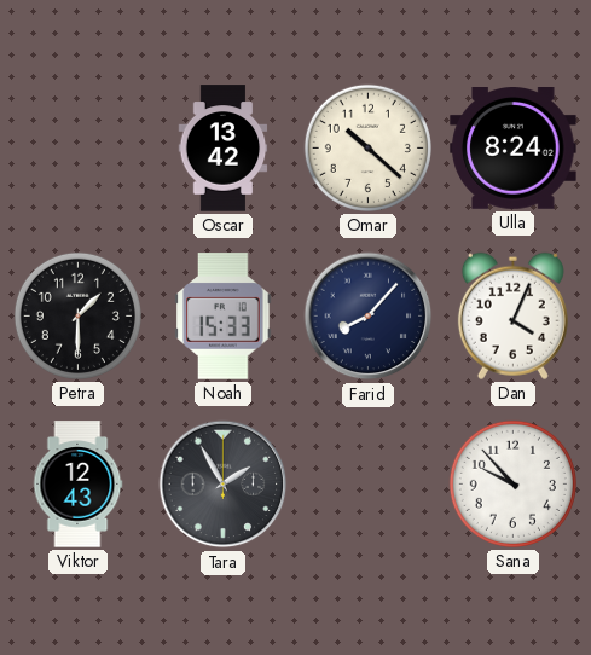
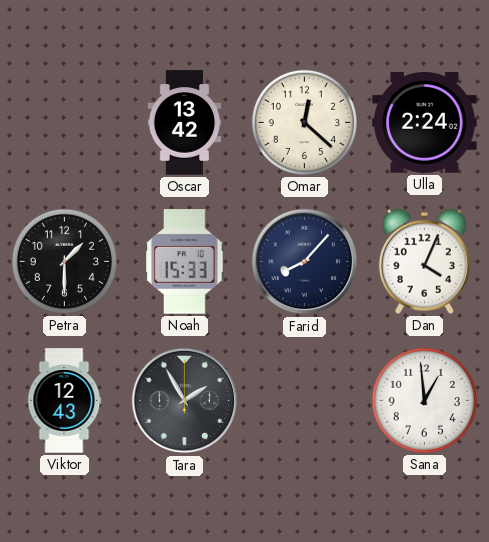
Omar: 10:22 -> 12:22
Ulla: 8:24 -> 2:24
Sana: 9:53 -> 12:59
